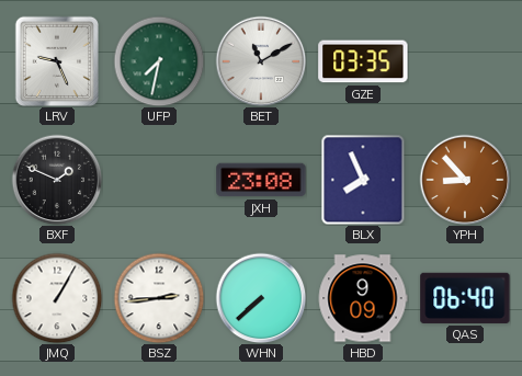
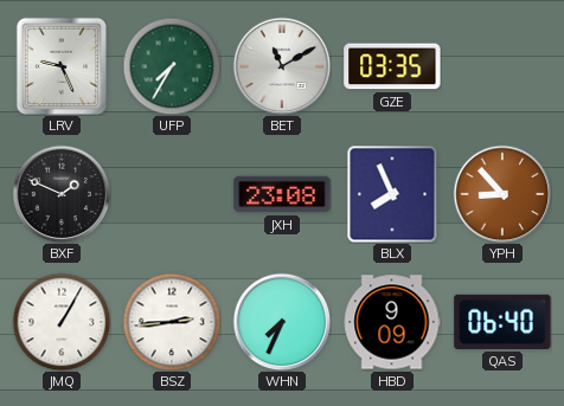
UFP: 7:32 -> 7:35
WHN: 7:38 -> 7:34
